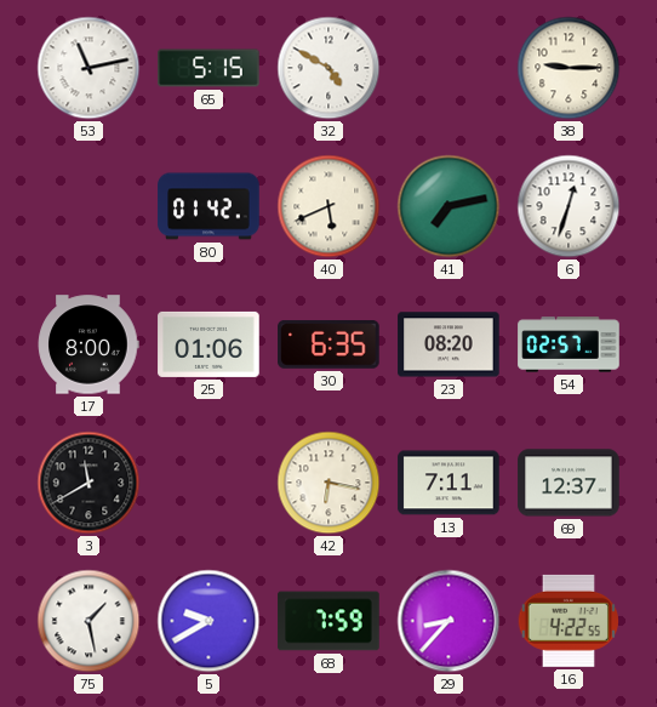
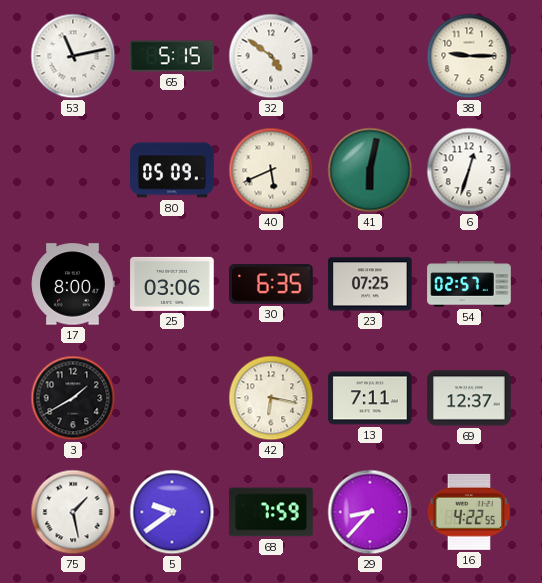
32: 4:50 -> 4:51
80: 01:42 -> 05:09
41: 7:13 -> 6:02
25: 01:06 -> 03:06
23: 08:20 -> 07:25
3: 11:40 -> 1:40
5: 9:40 -> 9:39
